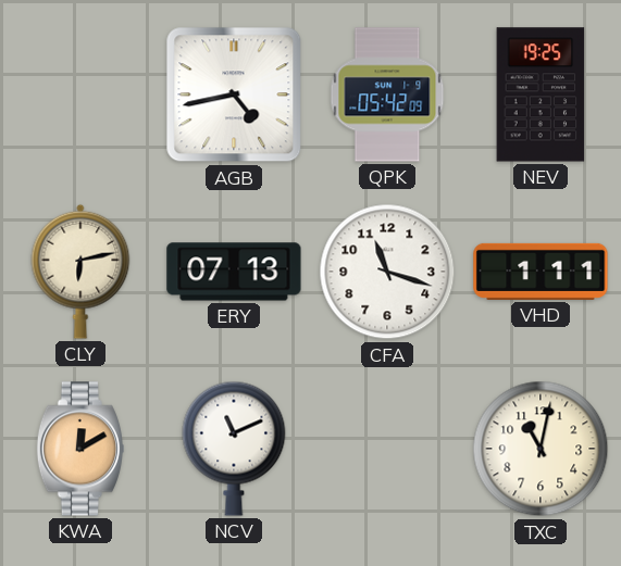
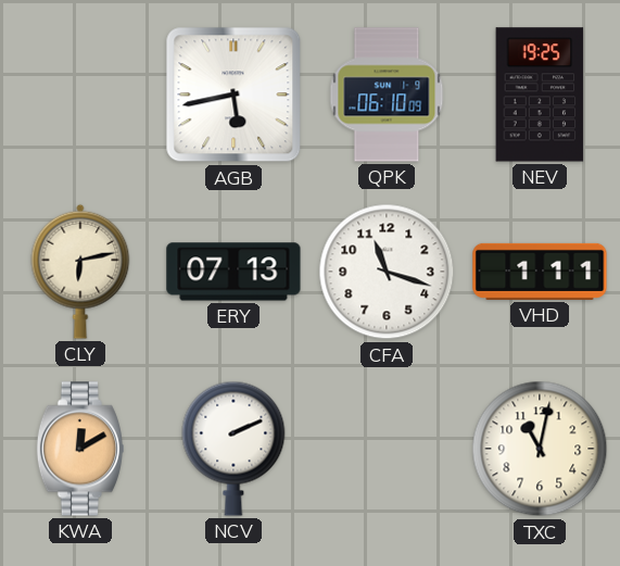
AGB: 4:43 -> 5:43
QPK: 05:42 -> 06:10
NCV: 11:11 -> 2:11
